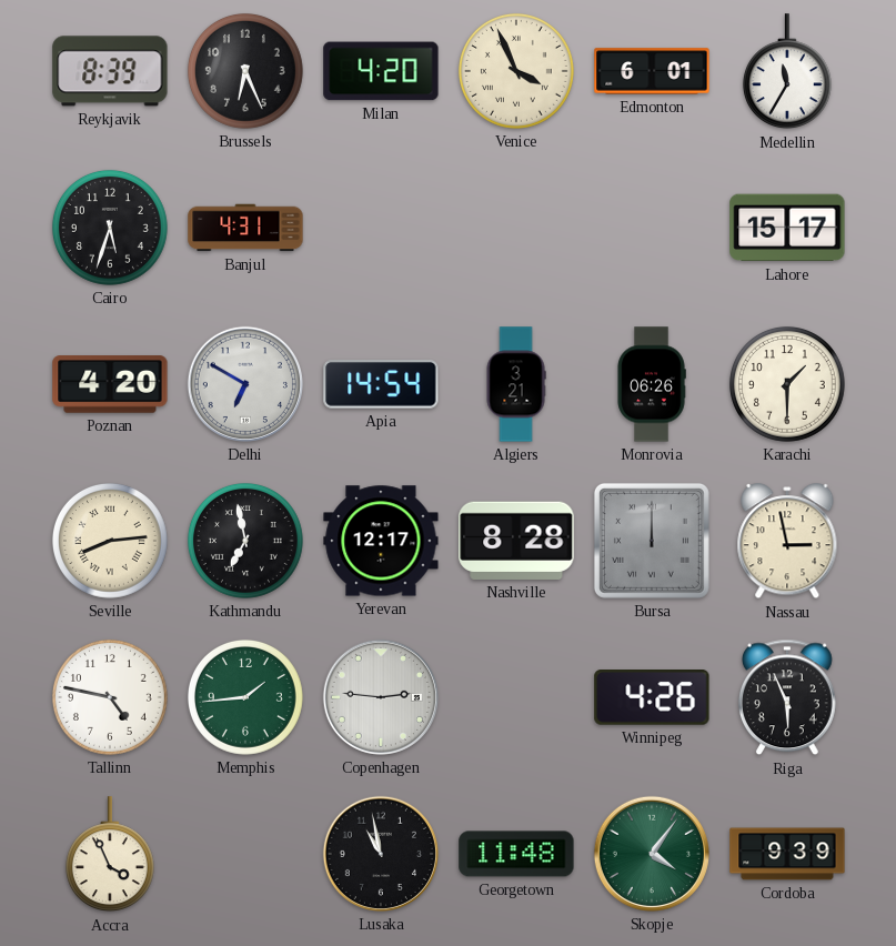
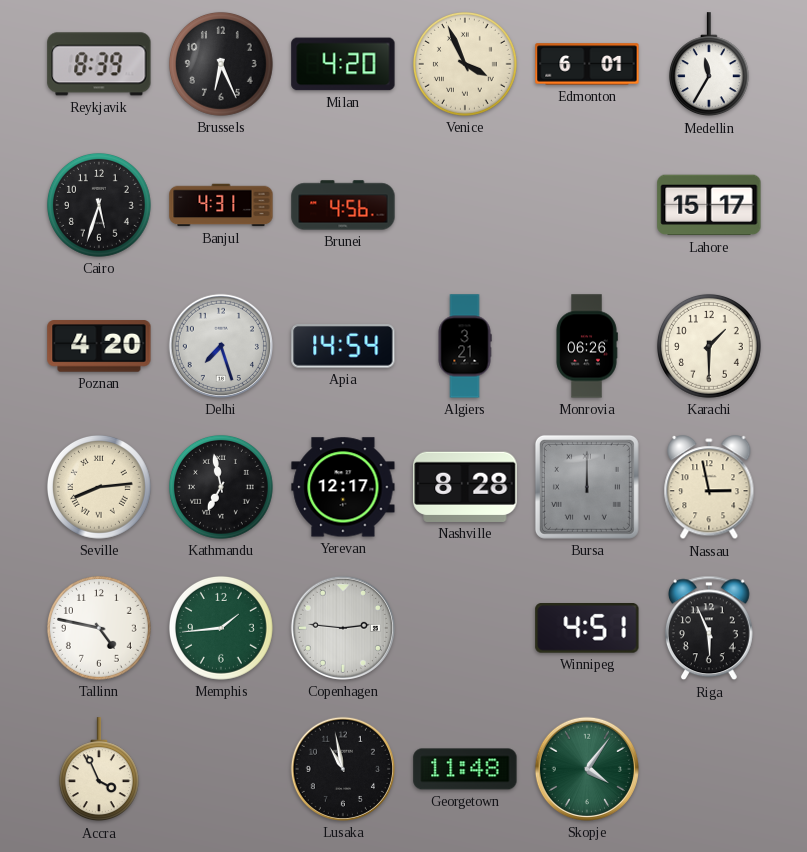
Brunei: none -> 4:56
Delhi: 6:50 -> 7:27
Winnipeg: 4:26 -> 4:51
Cordoba: 9:39 -> none
